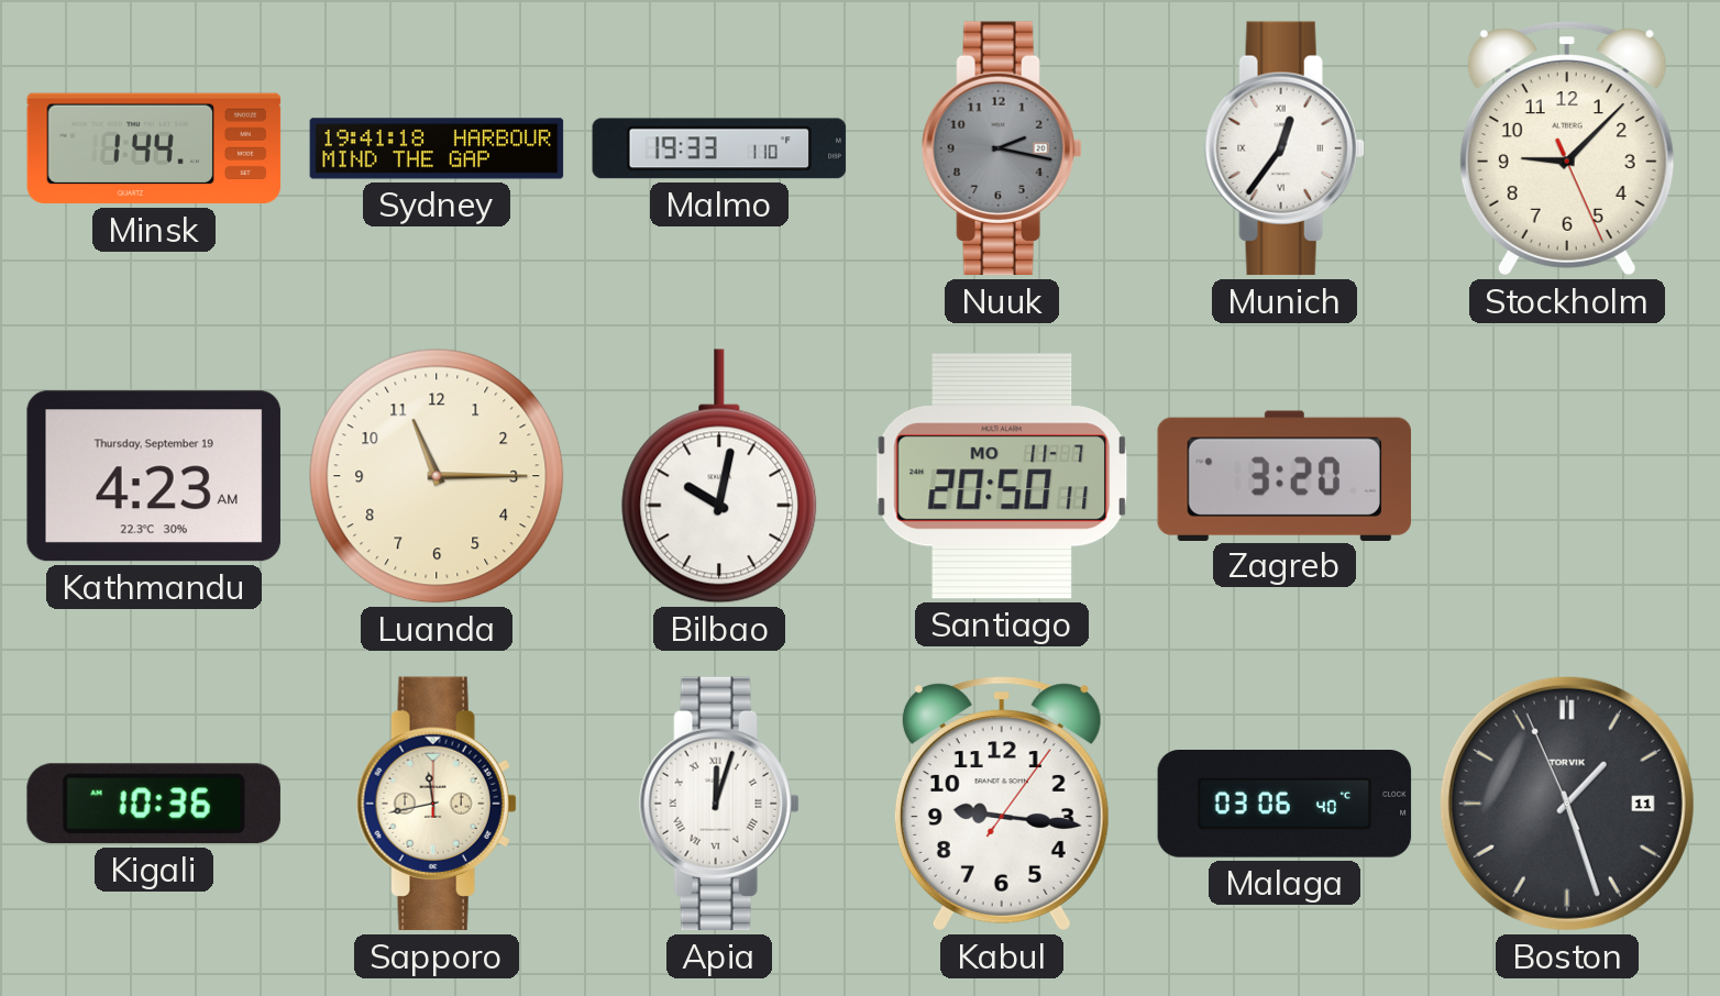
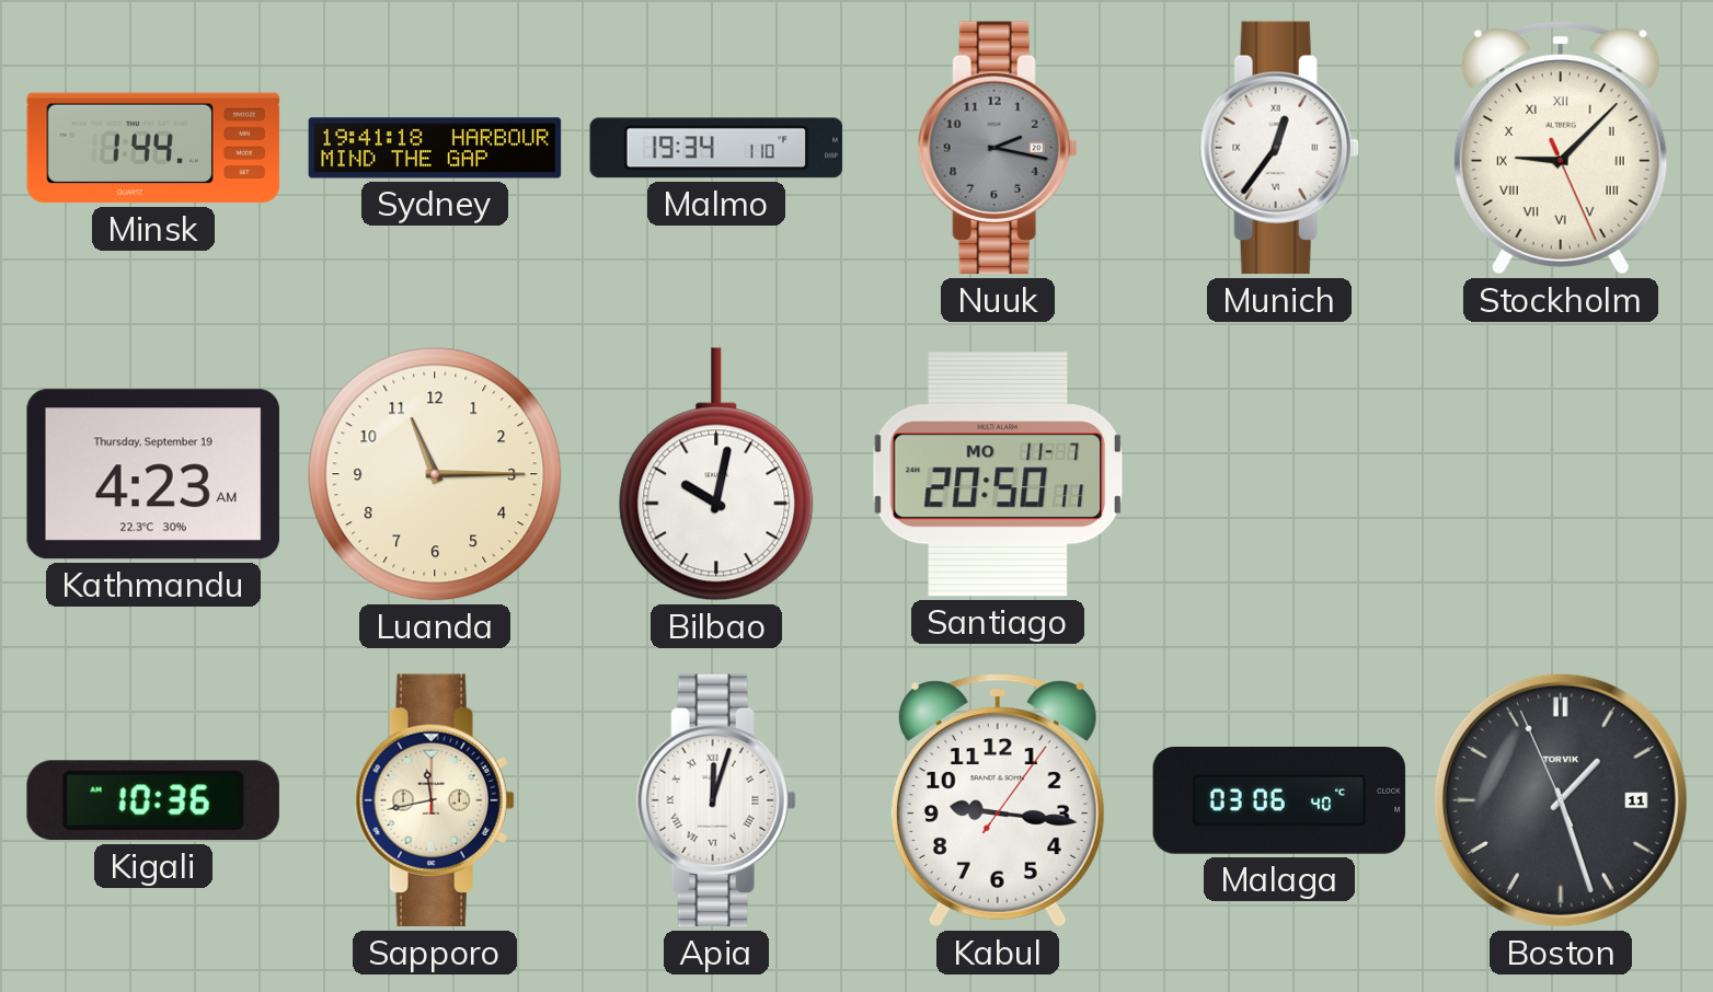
Malmo: 19:33 -> 19:34
Stockholm numerals: Arabic -> Roman
Zagreb: 3:20 -> none
